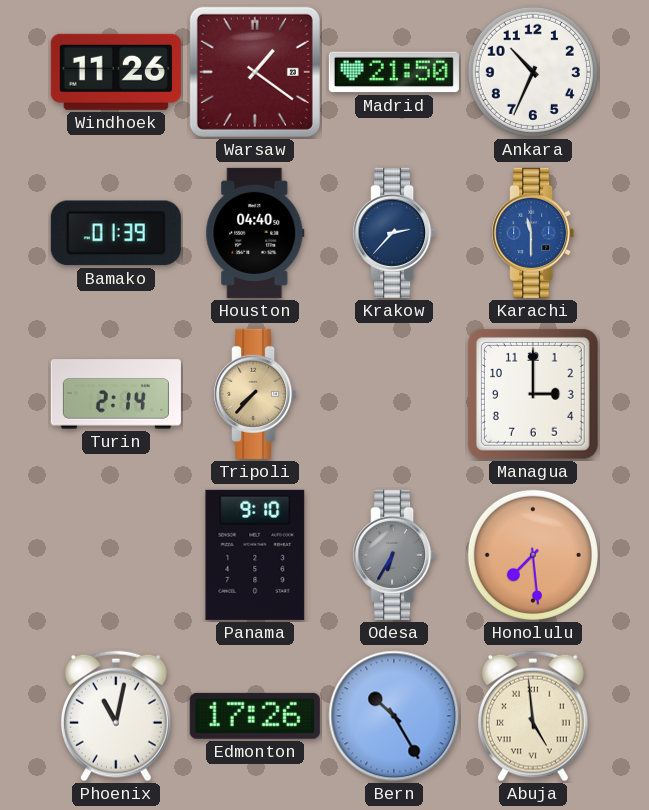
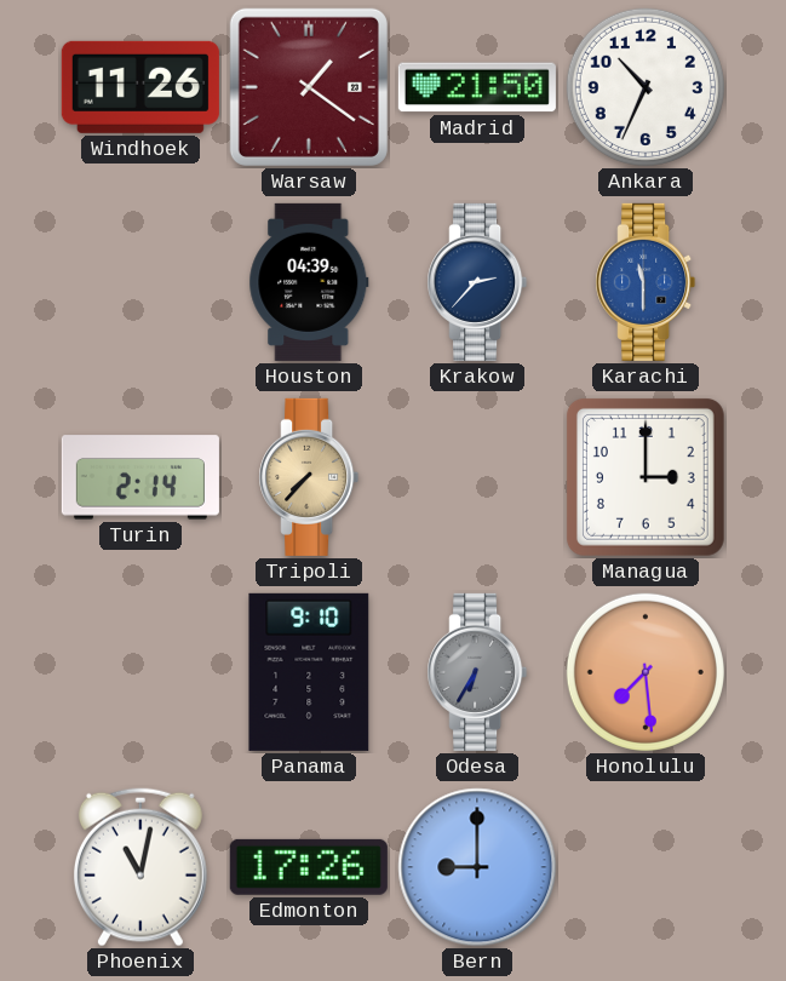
Bamako: 01:39 -> none
Houston: 04:40 -> 04:39
Bern: 10:25 -> 9:00
Abuja: 4:59 -> none
